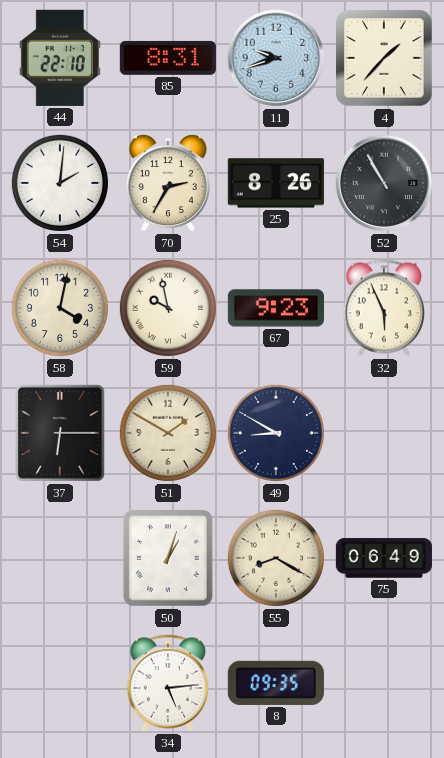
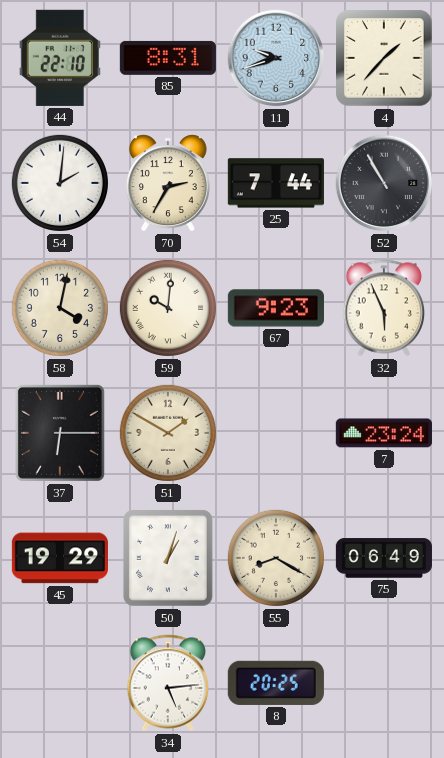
25: 8:26 -> 7:44
59: 9:58 -> 10:01
49: 8:50 -> none
7: none -> 23:24
45: none -> 19:29
8: 09:35 -> 20:25
